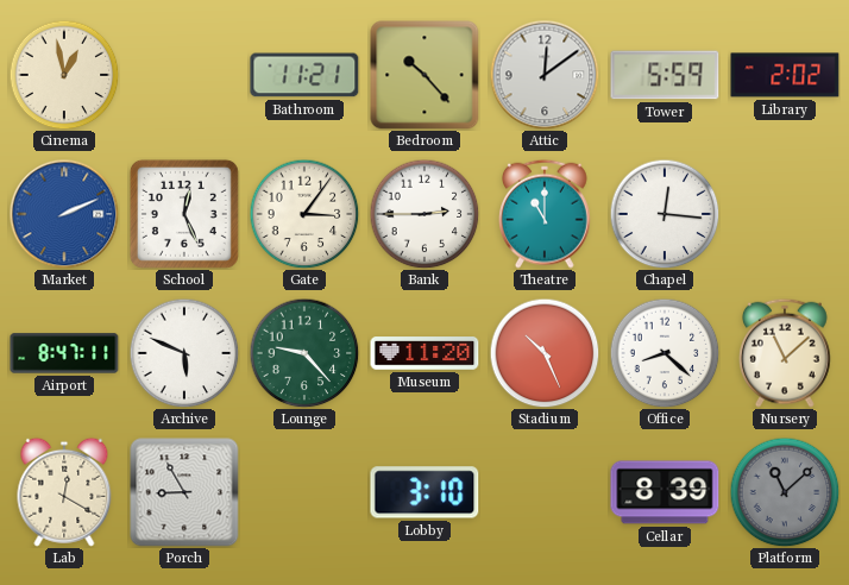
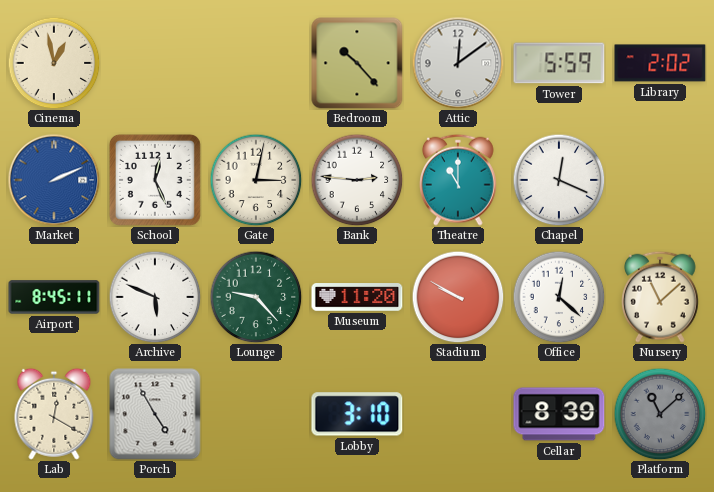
Bathroom: 11:21 -> none
Gate: 3:06 -> 3:02
Bank: 2:45 -> 2:46
Chapel: 12:16 -> 12:19
Airport: 8:47 -> 8:45
Stadium: 10:26 -> 9:50
Office: 8:22 -> 12:22
Porch: 8:55 -> 4:55
